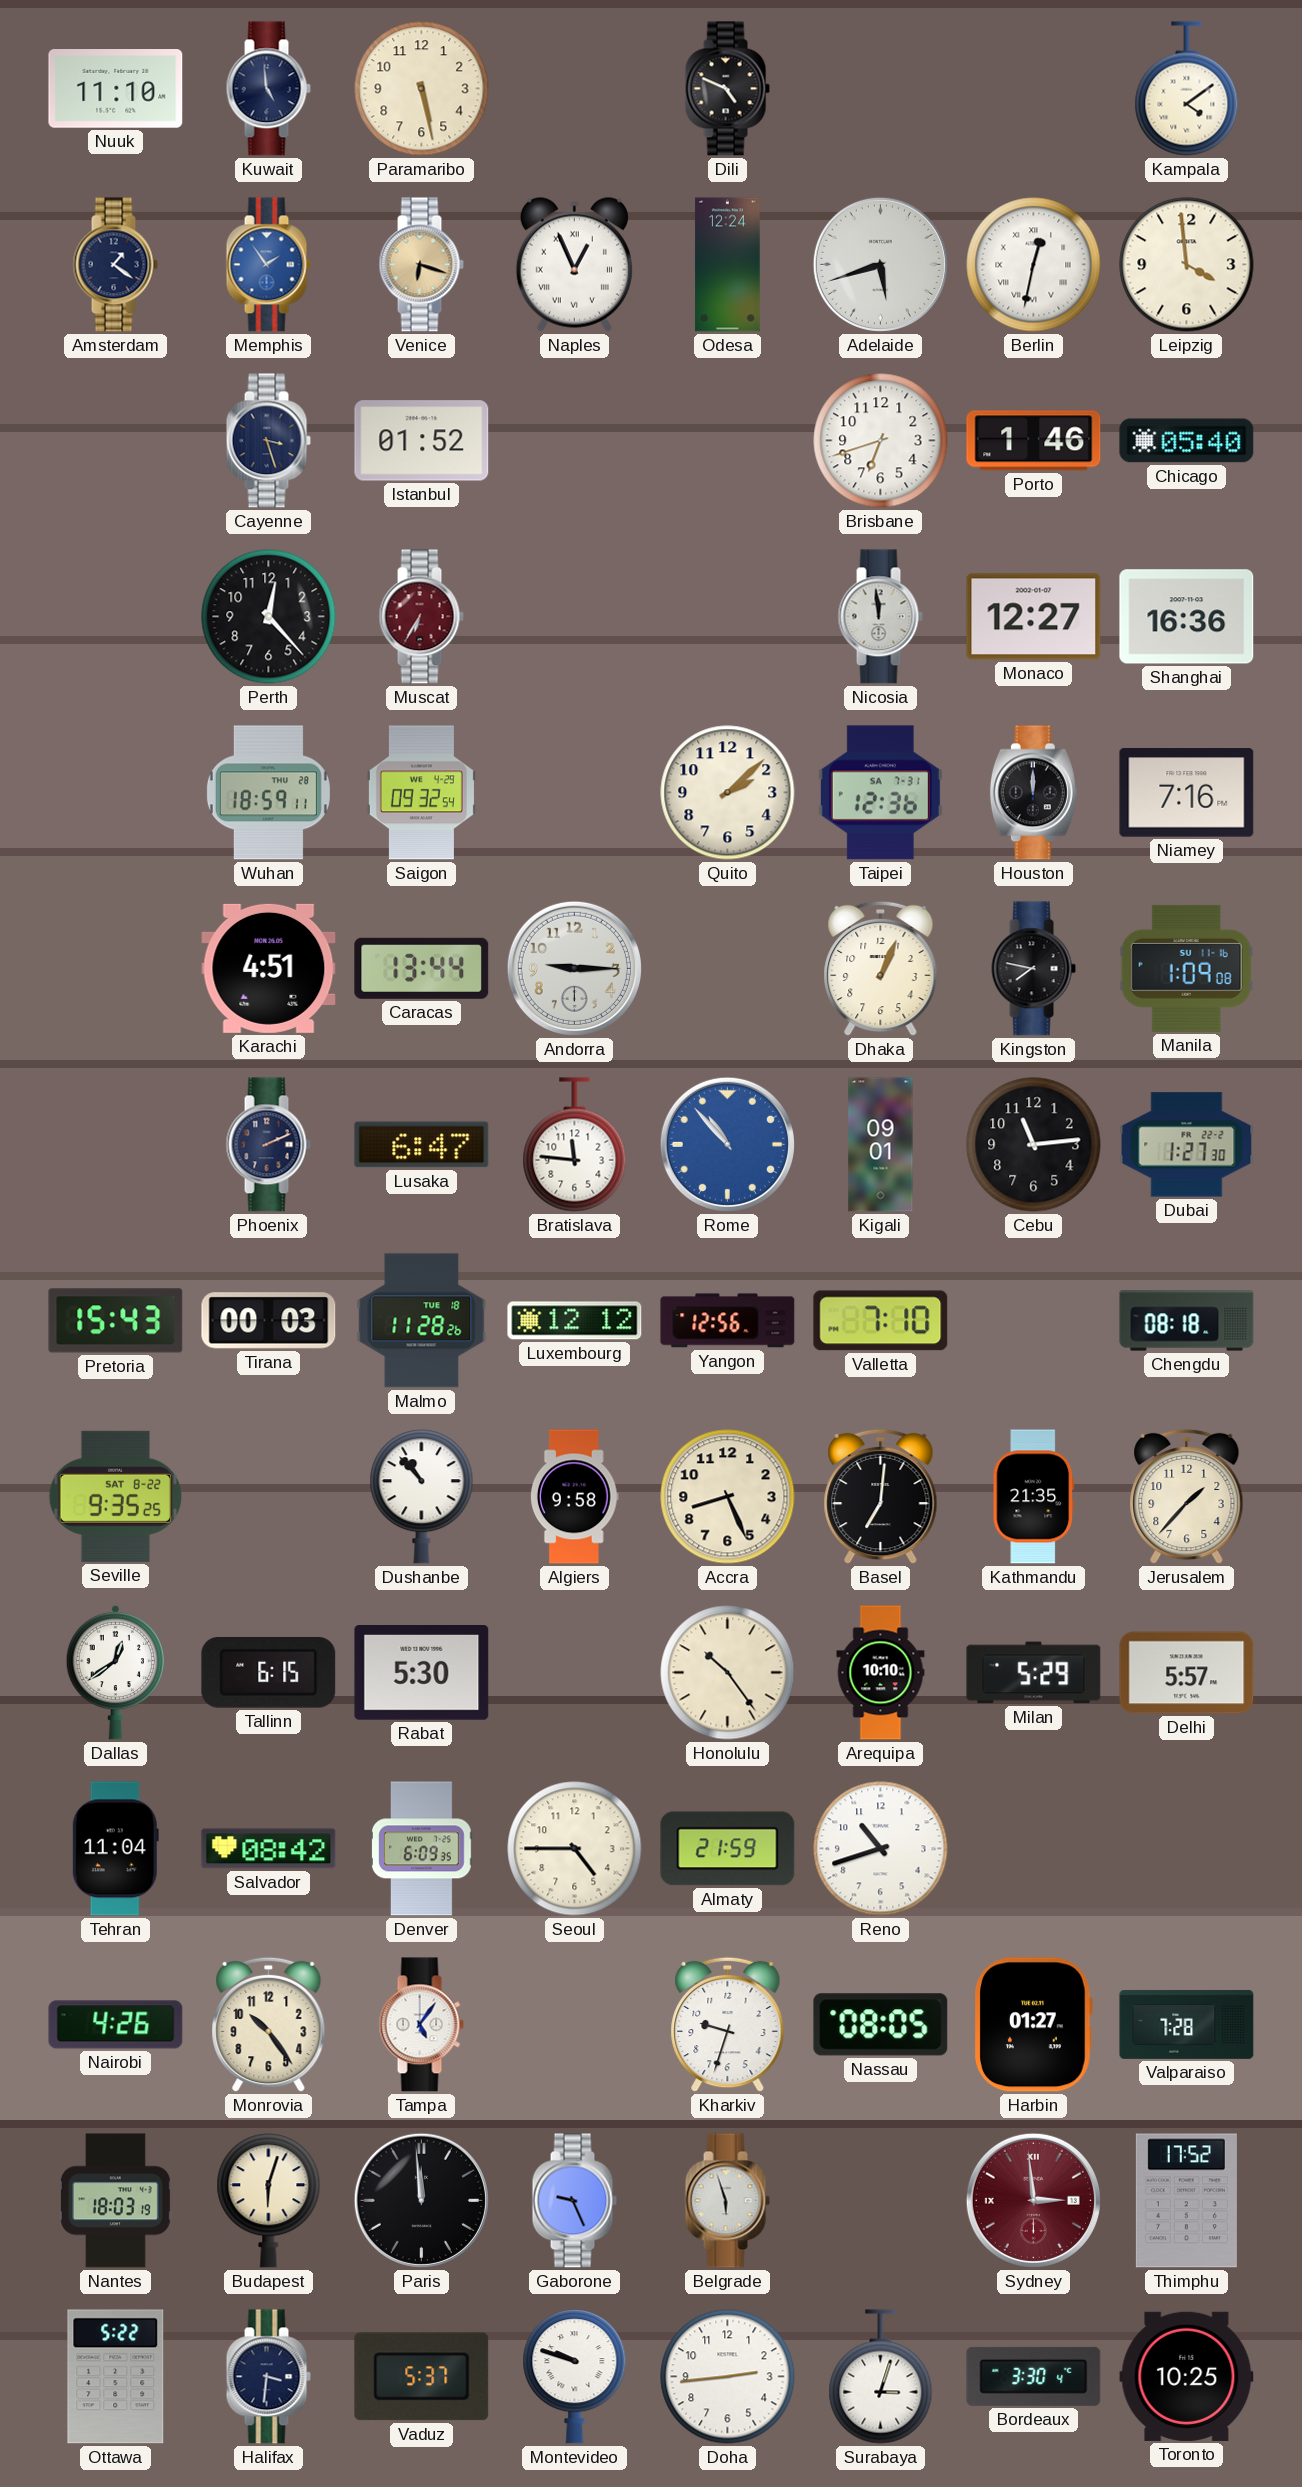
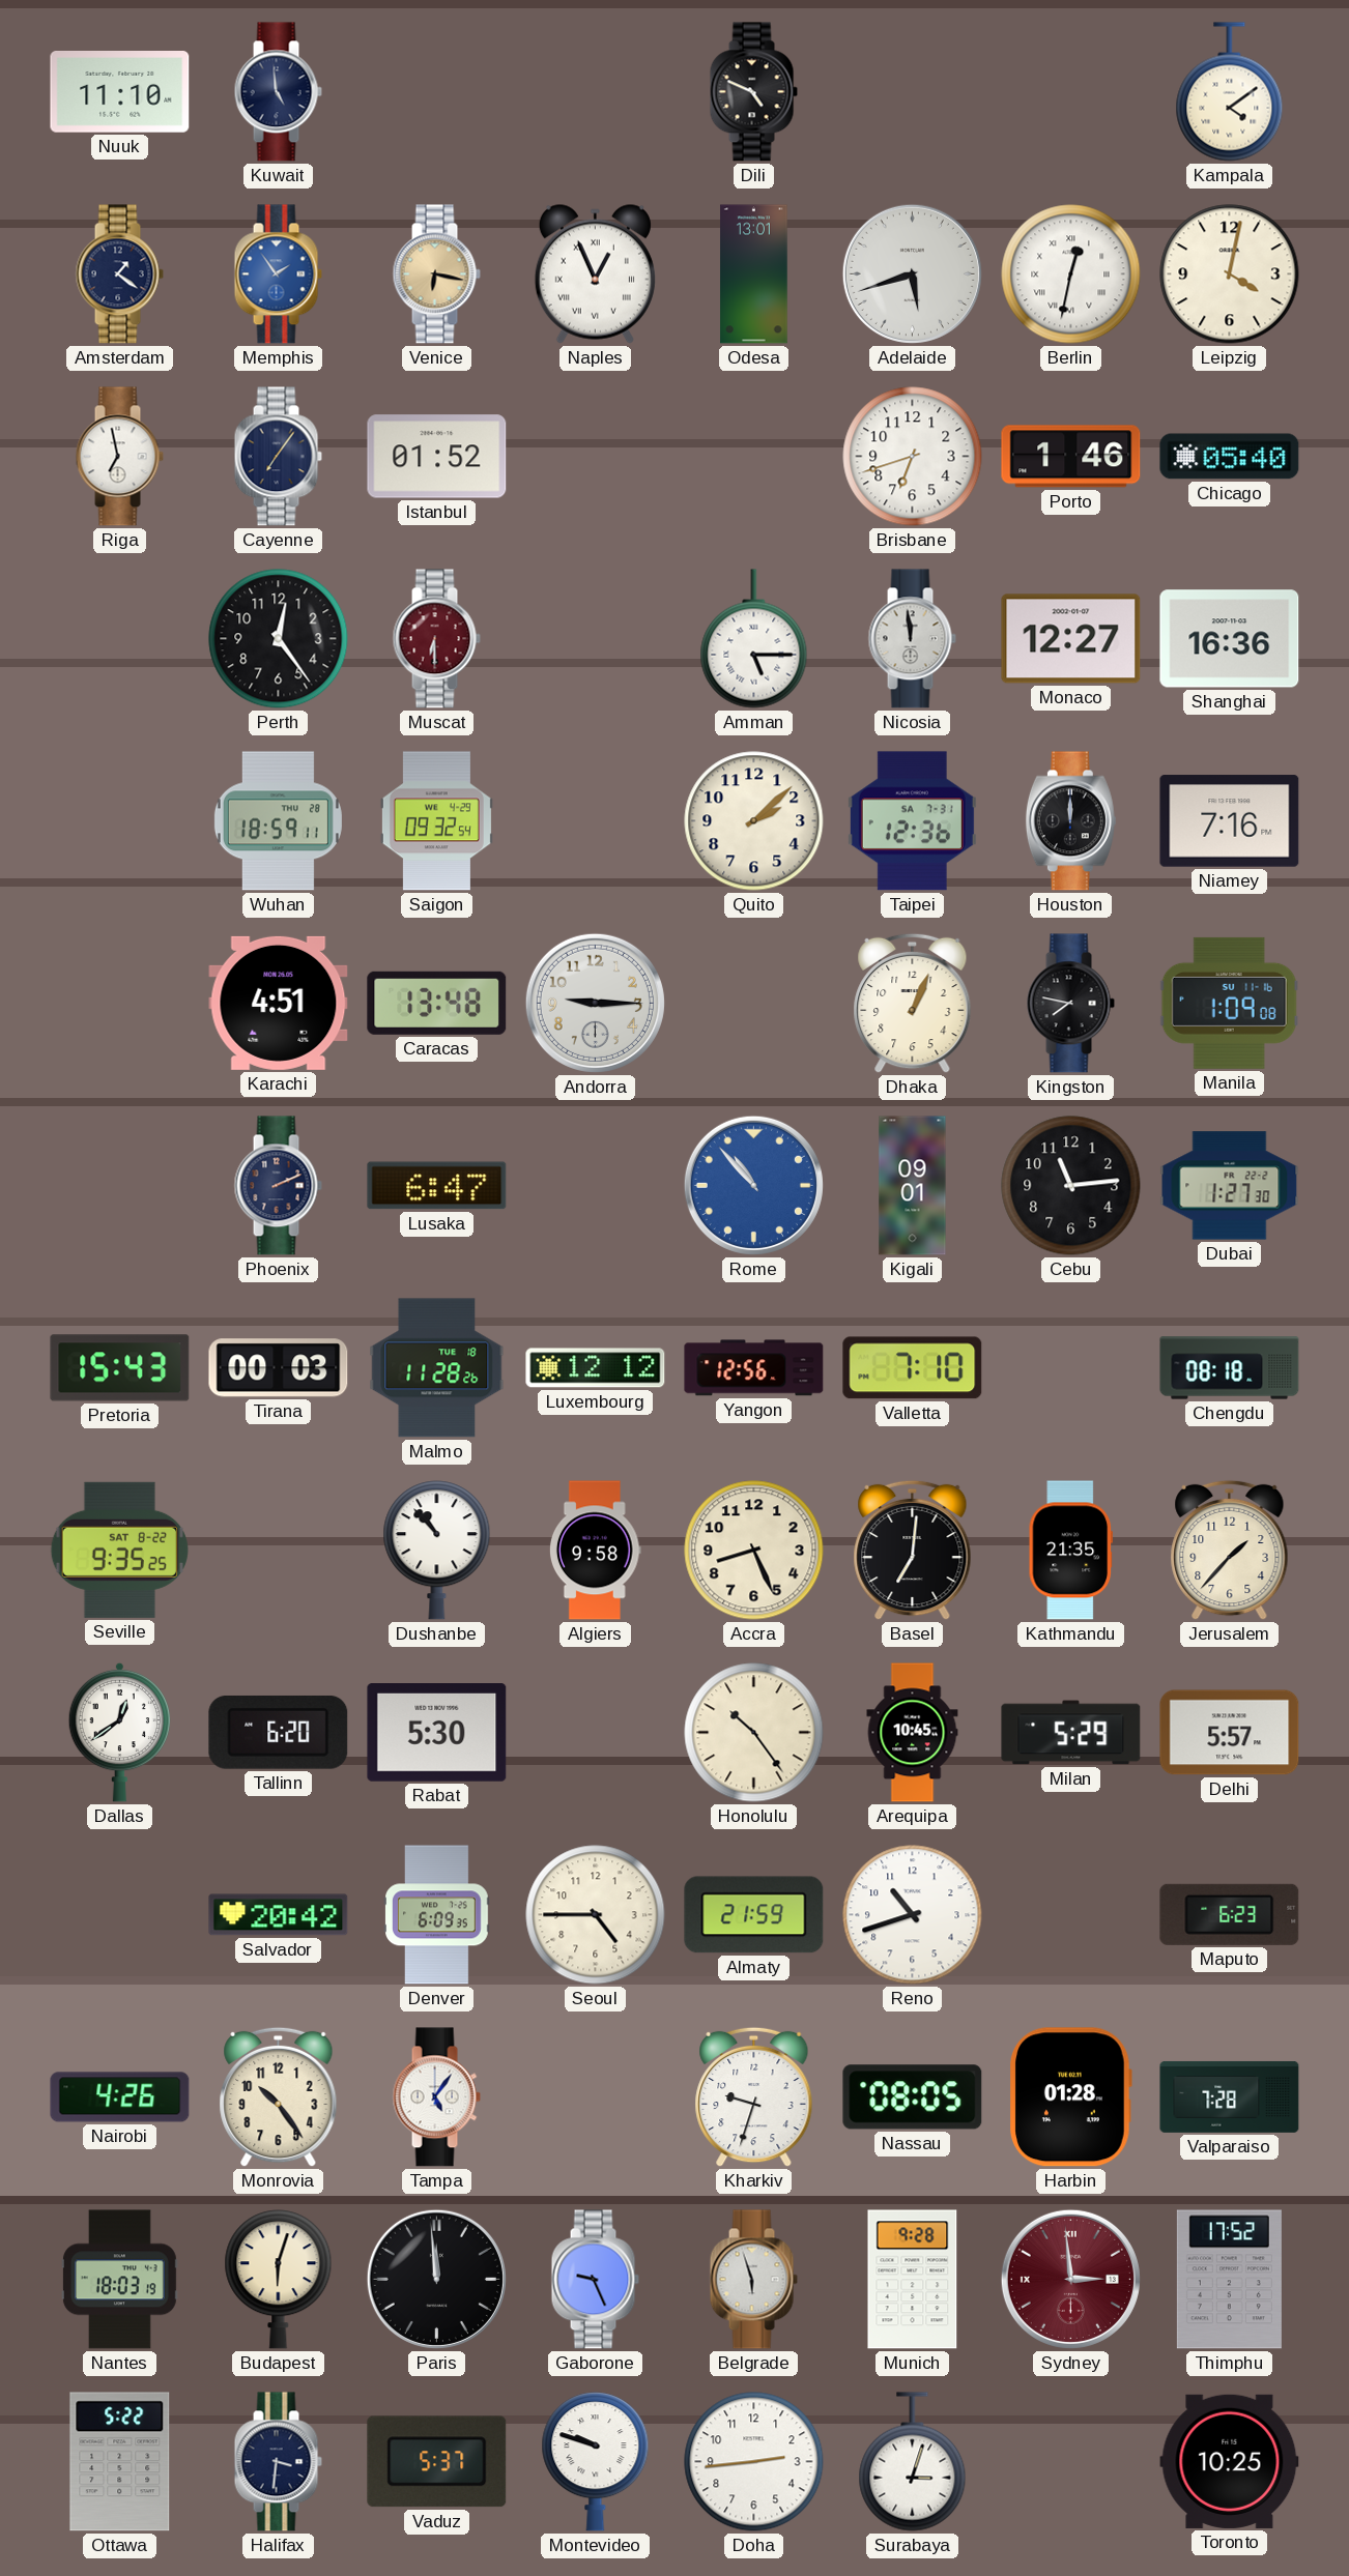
Paramaribo: 5:28 -> none
Venice: 6:18 -> 6:17
Odesa: 12:24 -> 13:01
Leipzig: 3:59 -> 4:02
Riga: none -> 6:58
Cayenne: 3:27 -> 7:06
Perth: 12:23 -> 12:24
Muscat: 6:35 -> 6:30
Amman: none -> 5:15
Caracas: 13:44 -> 13:48
Bratislava: 11:46 -> none
Tallinn: 6:15 -> 6:20
Arequipa: 10:10 -> 10:45
Tehran: 11:04 -> none
Salvador: 08:42 -> 20:42
Maputo: none -> 6:23
Harbin: 01:27 -> 01:28
Munich: none -> 9:28
Bordeaux: 3:30 -> none
